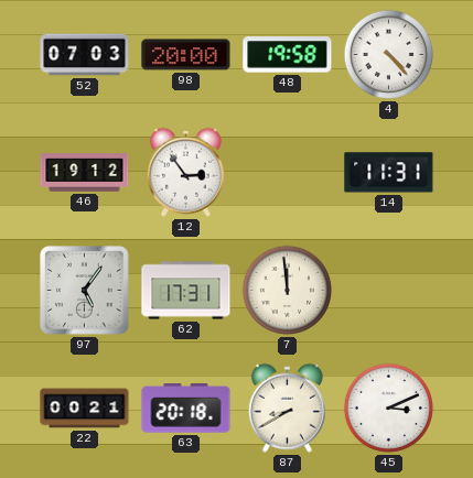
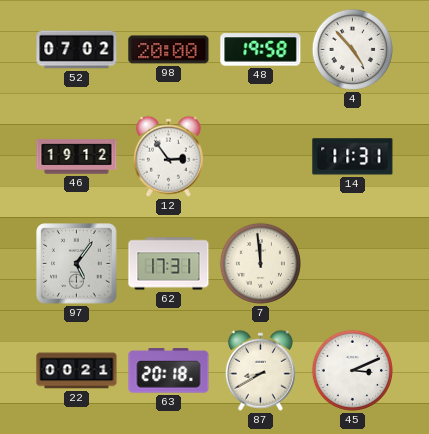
52: 07:03 -> 07:02
4: 4:23 -> 4:53
